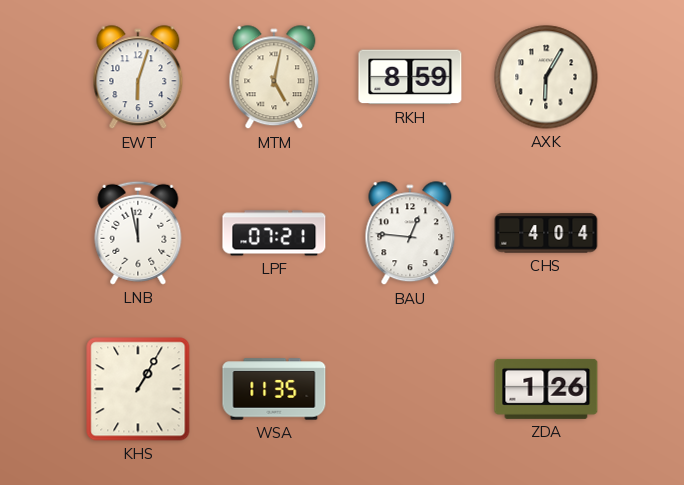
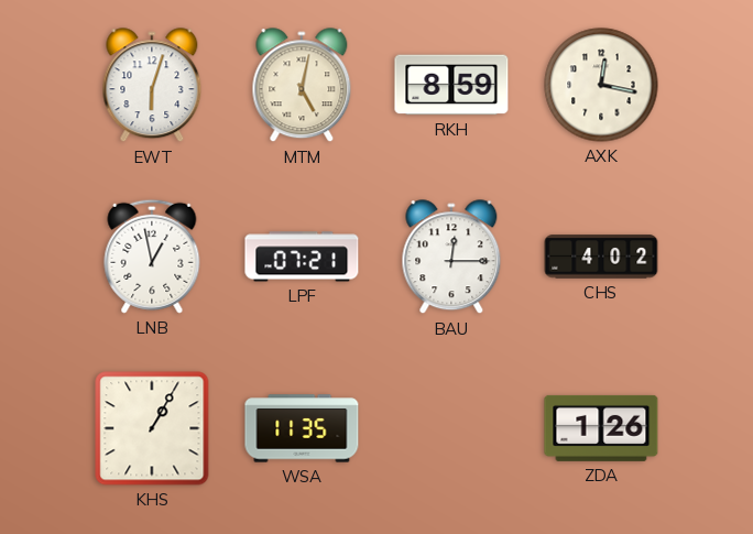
AXK: 6:05 -> 12:17
LNB: 11:58 -> 12:58
BAU: 12:46 -> 12:15
CHS: 4:04 -> 4:02
